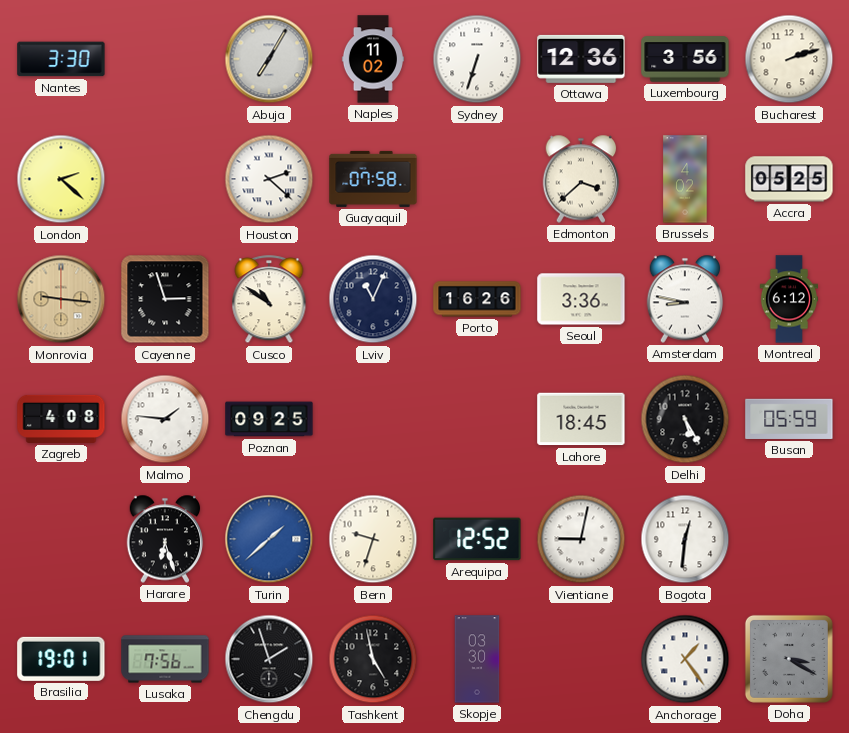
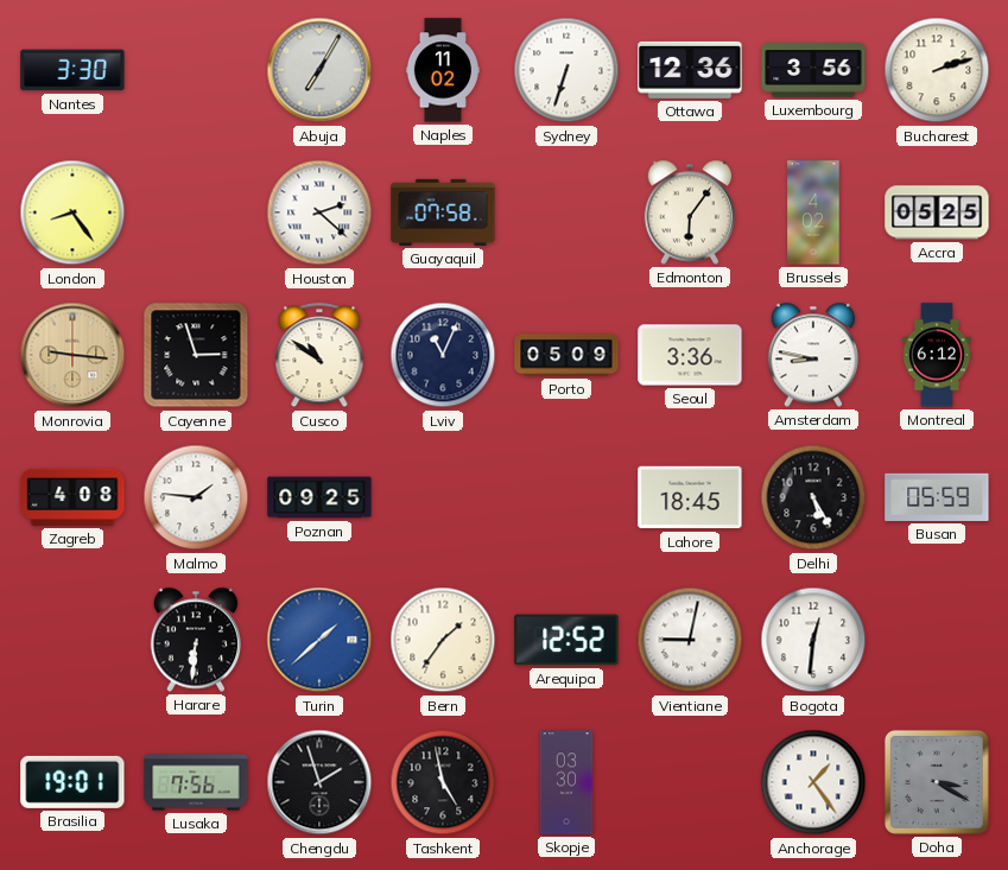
London: 2:22 -> 8:24
Edmonton: 3:38 -> 6:06
Porto: 16:26 -> 05:09
Harare: 6:27 -> 6:31
Bern: 9:33 -> 1:36
